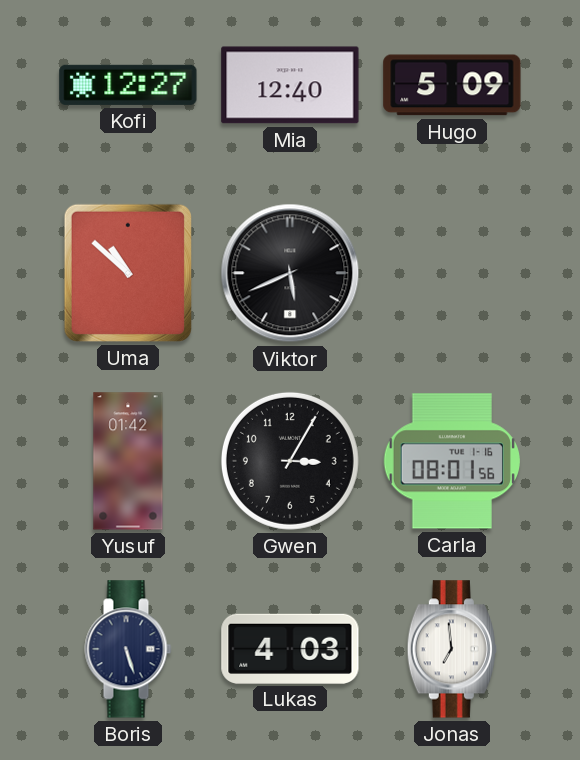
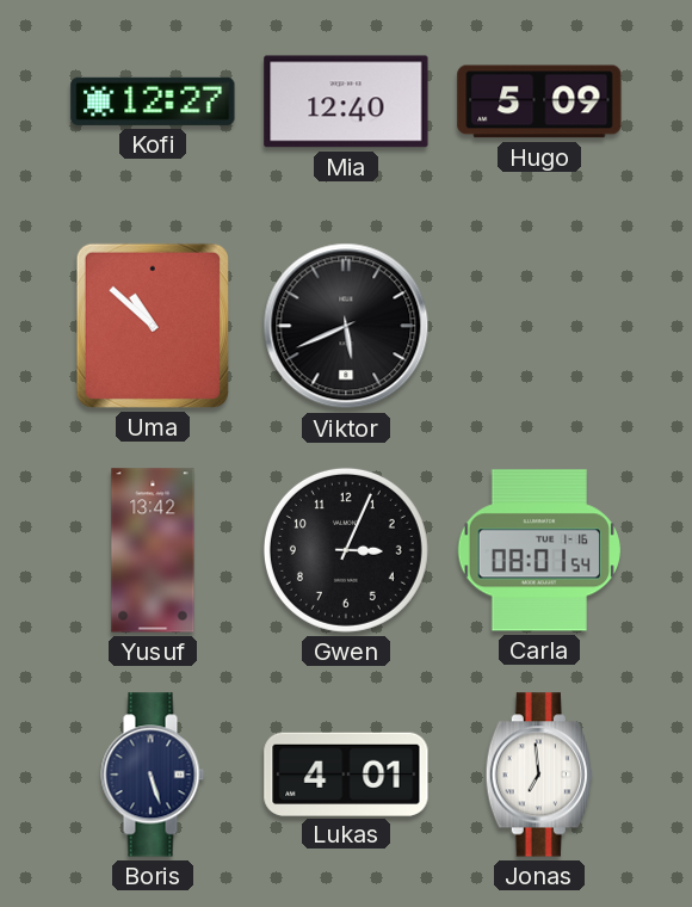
Yusuf: 01:42 -> 13:42
Gwen: 3:05 -> 3:04
Carla: 08:01:56 -> 08:01:54
Lukas: 4:03 -> 4:01
